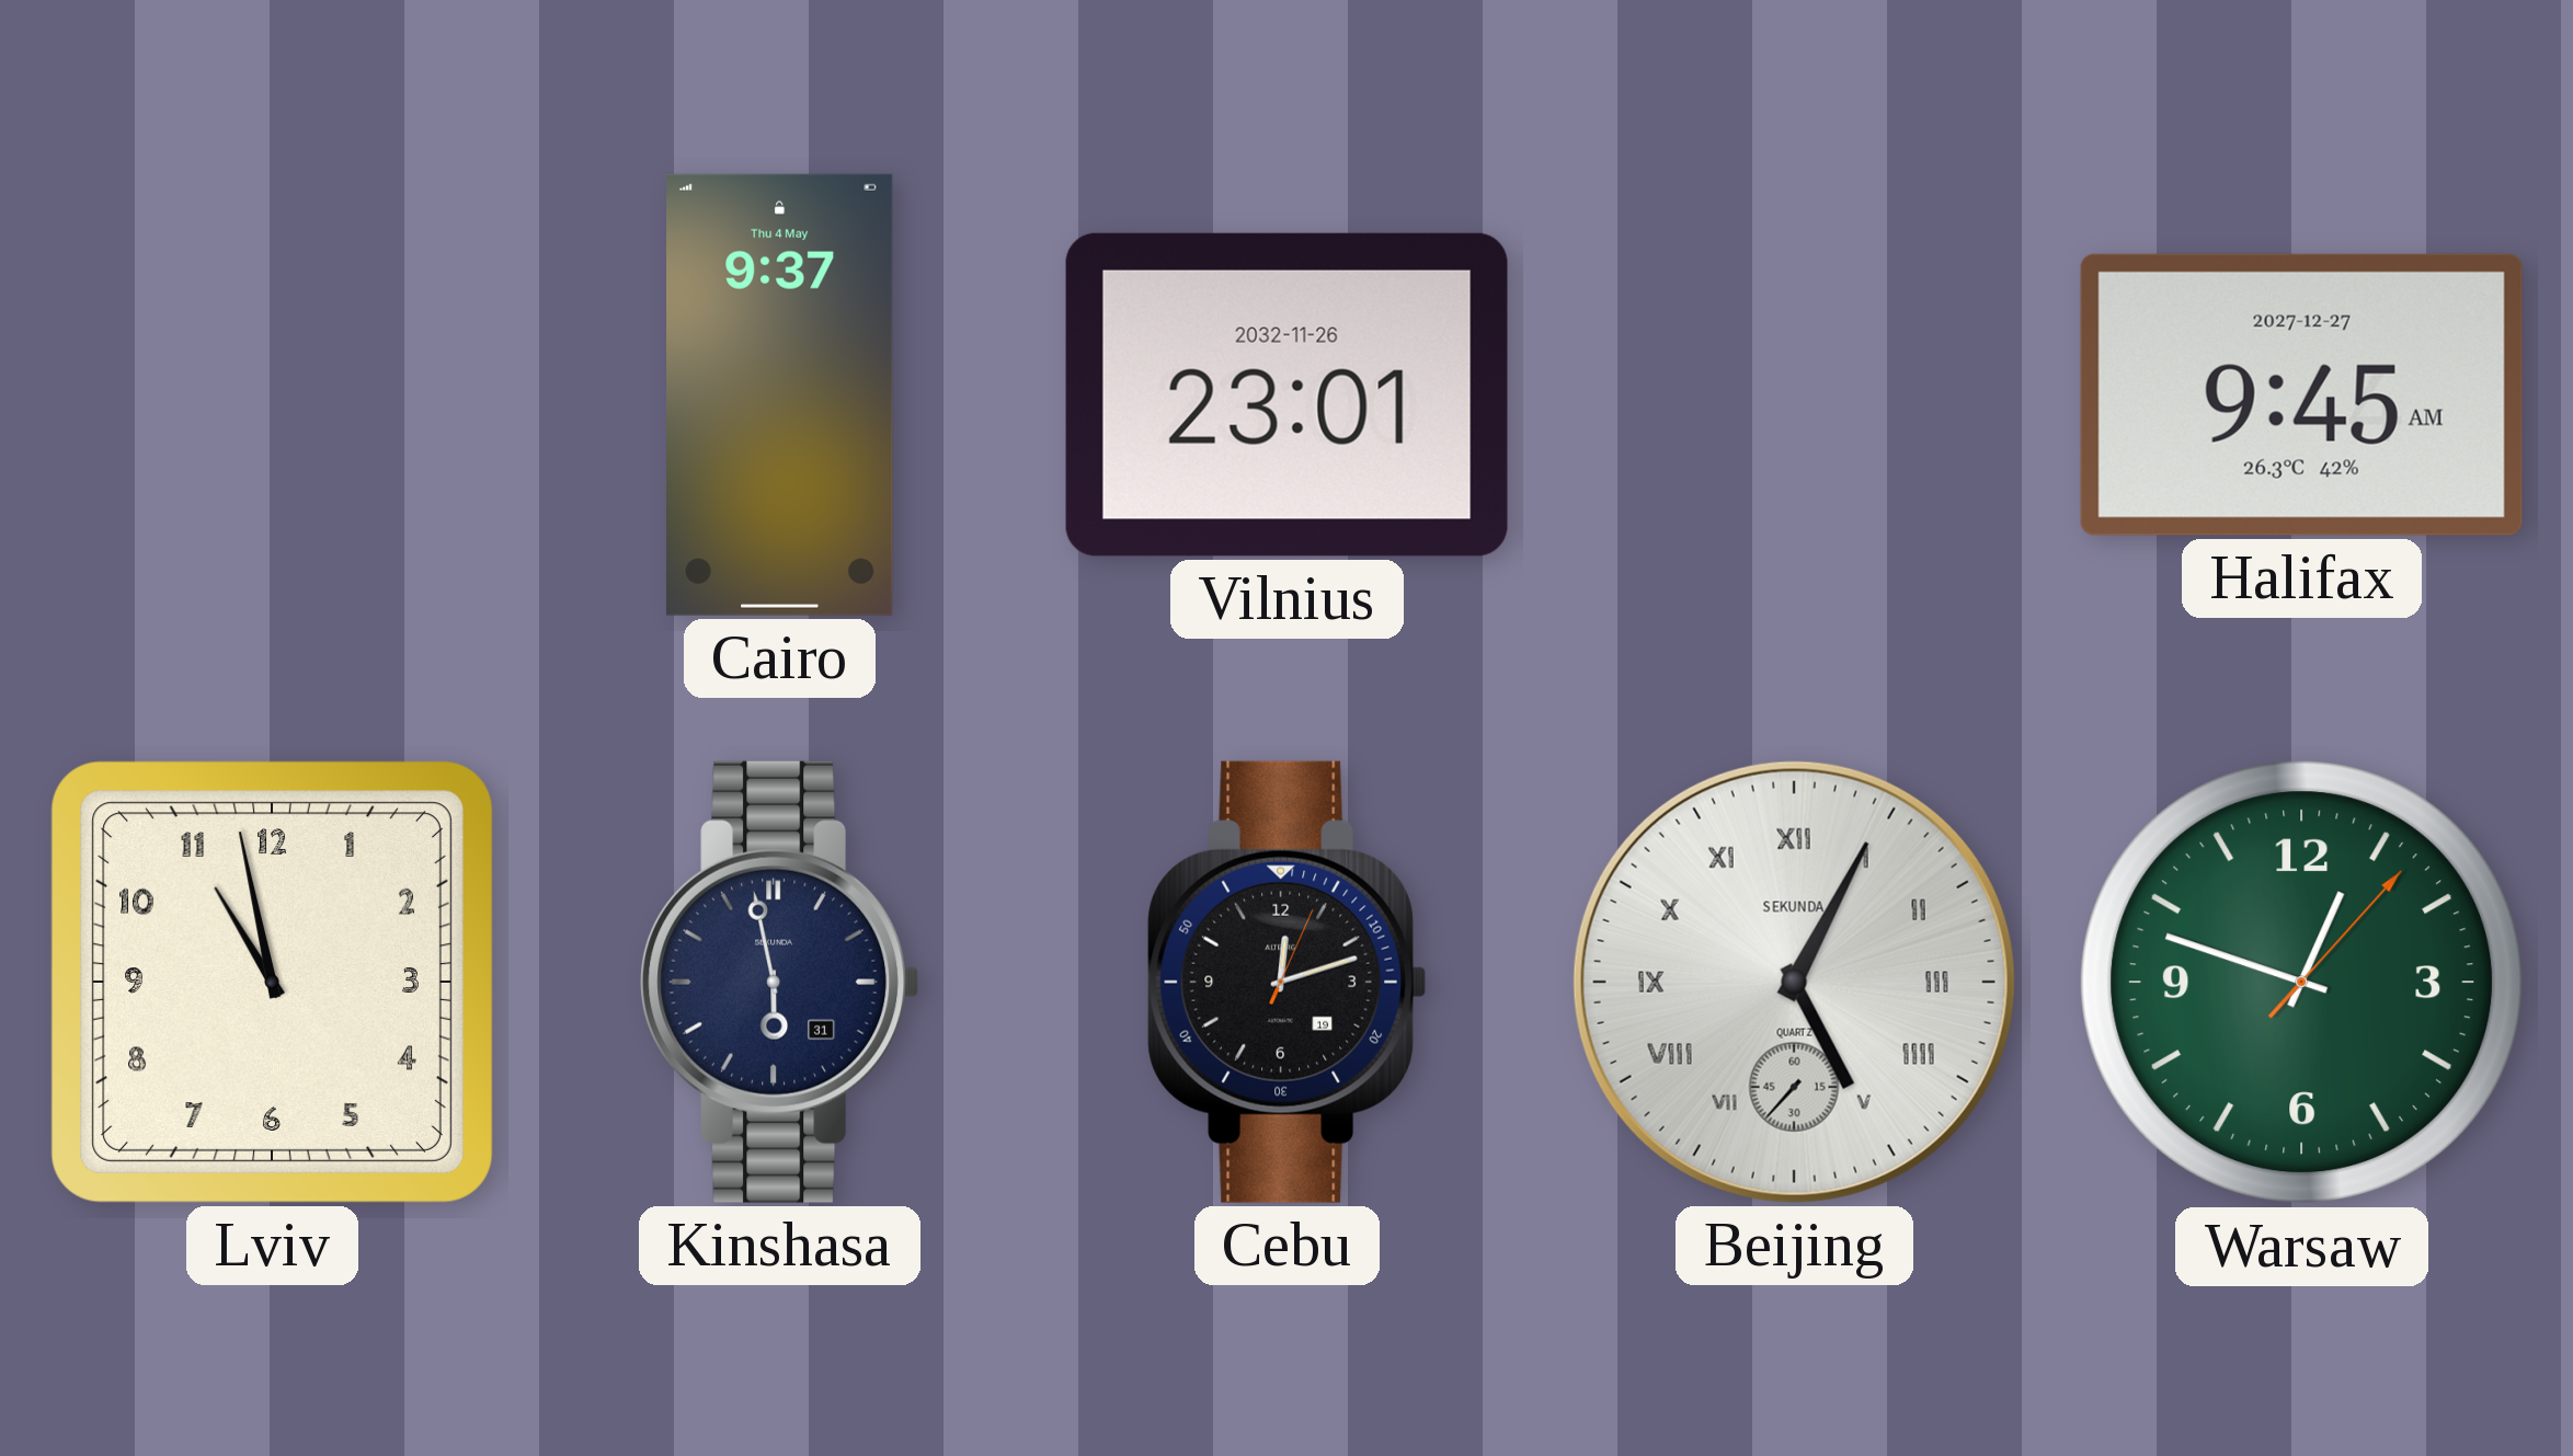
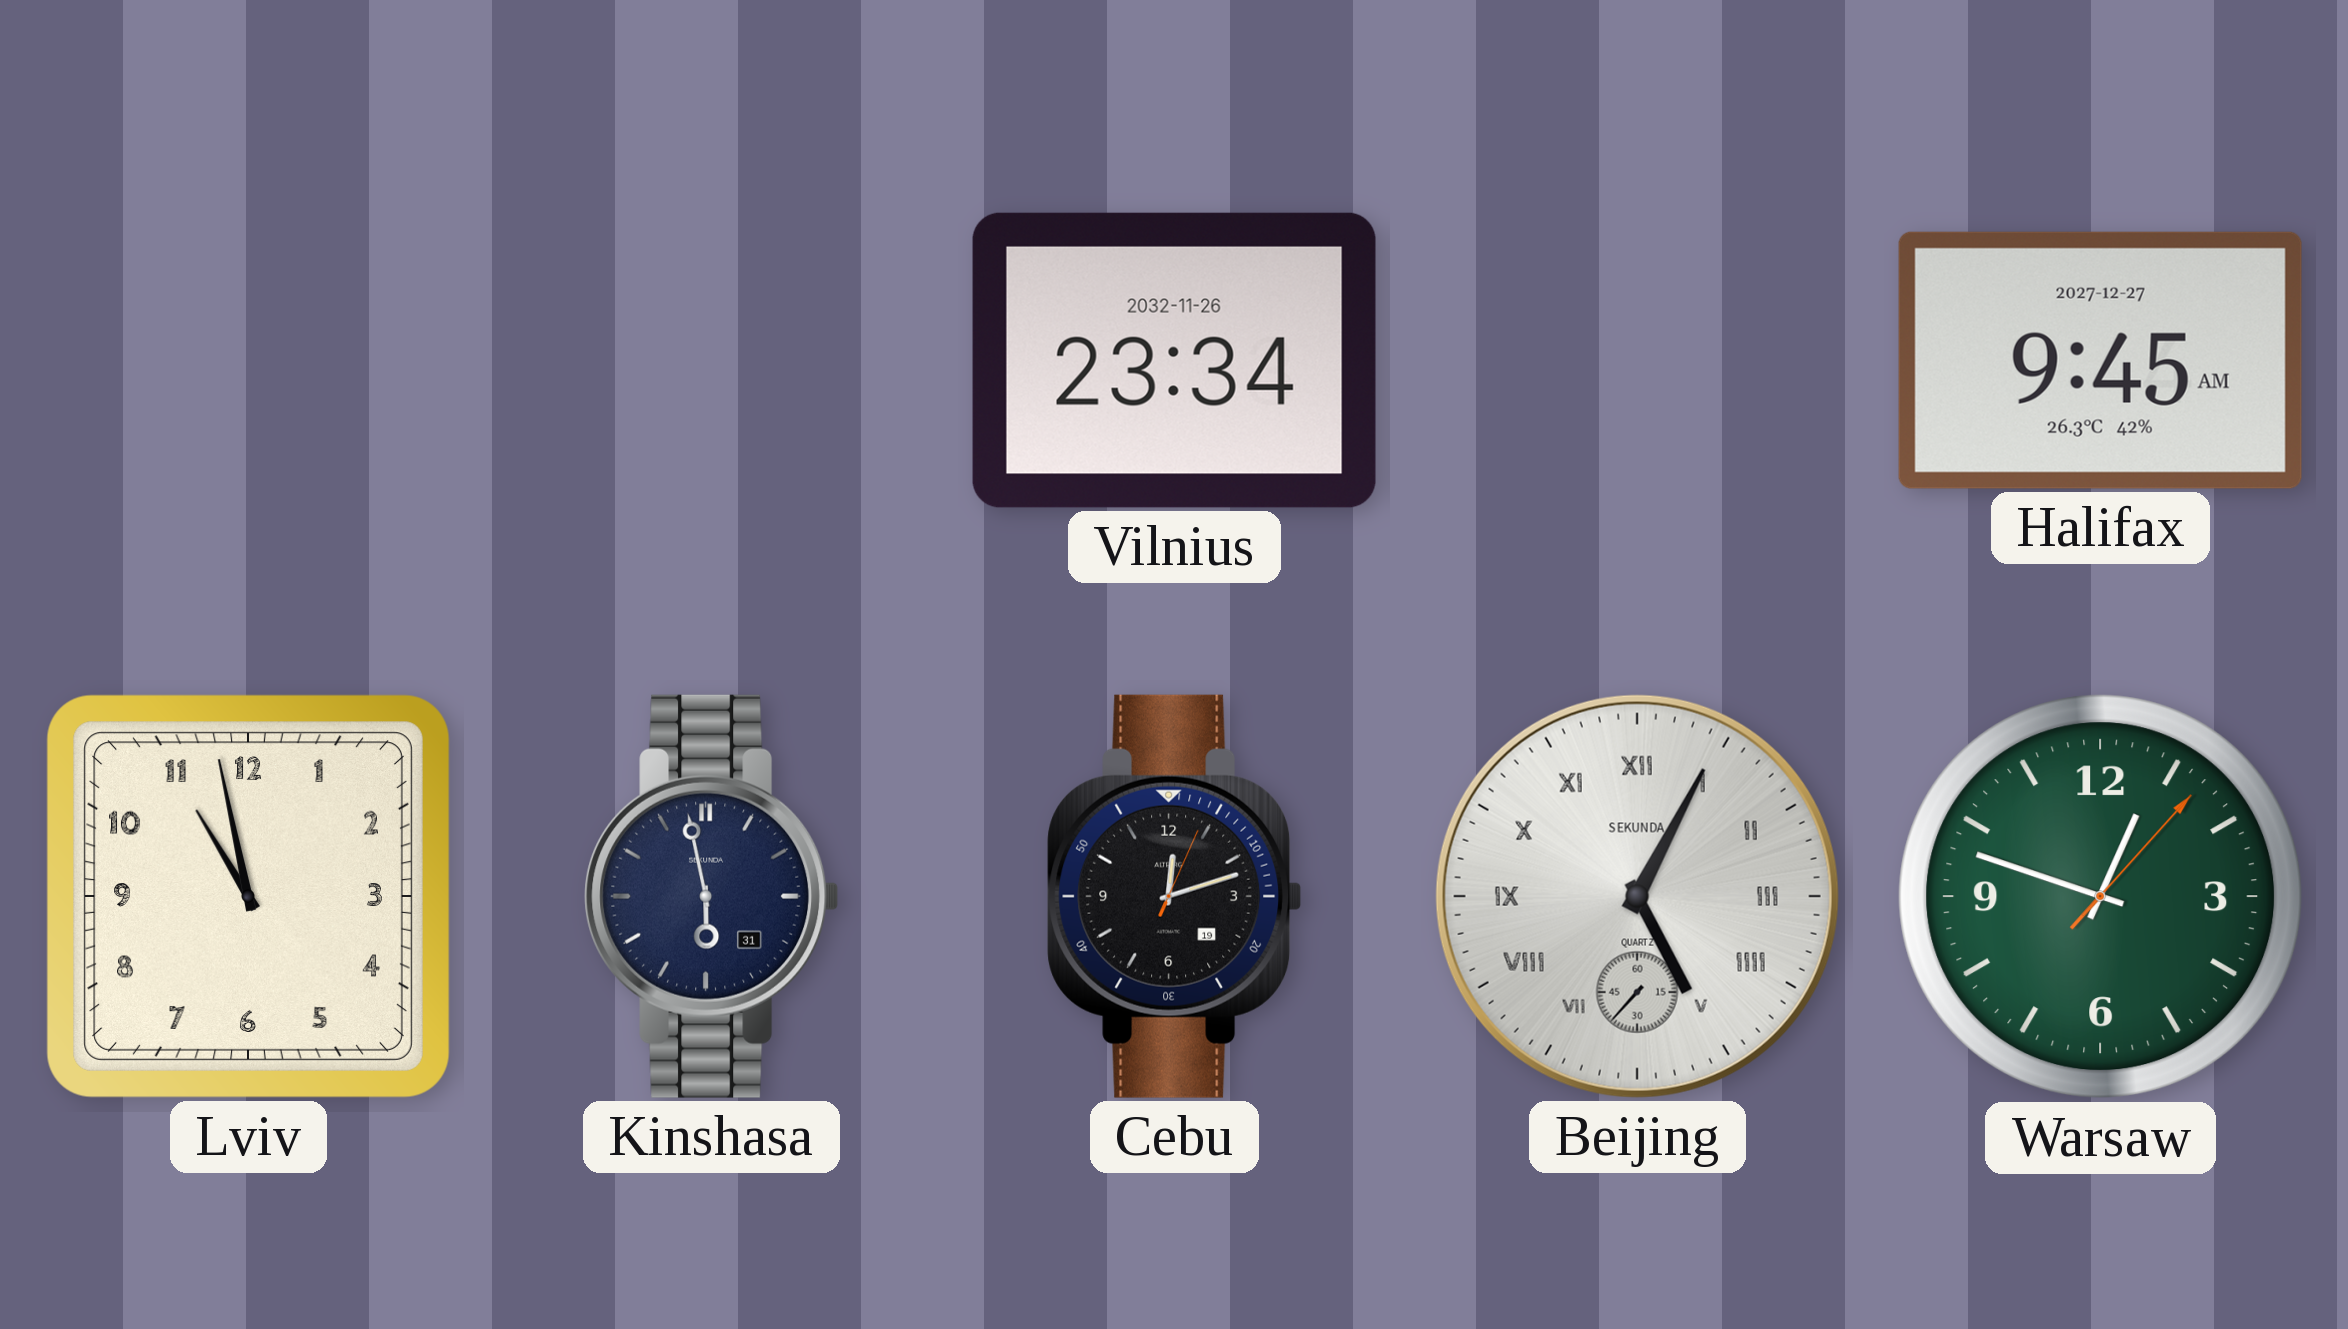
Cairo: 9:37 -> none
Vilnius: 23:01 -> 23:34
